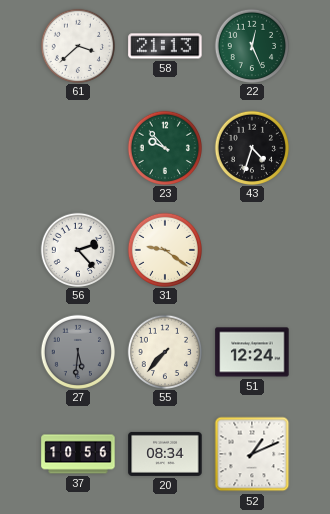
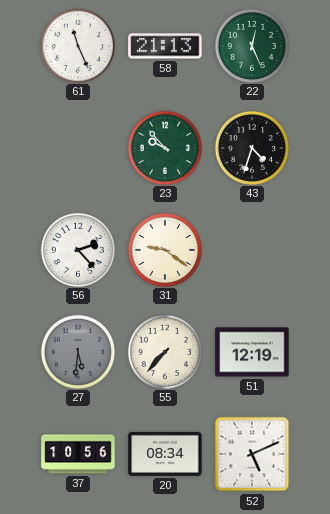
61: 3:38 -> 11:26
51: 12:24 -> 12:19
52: 1:11 -> 5:11
